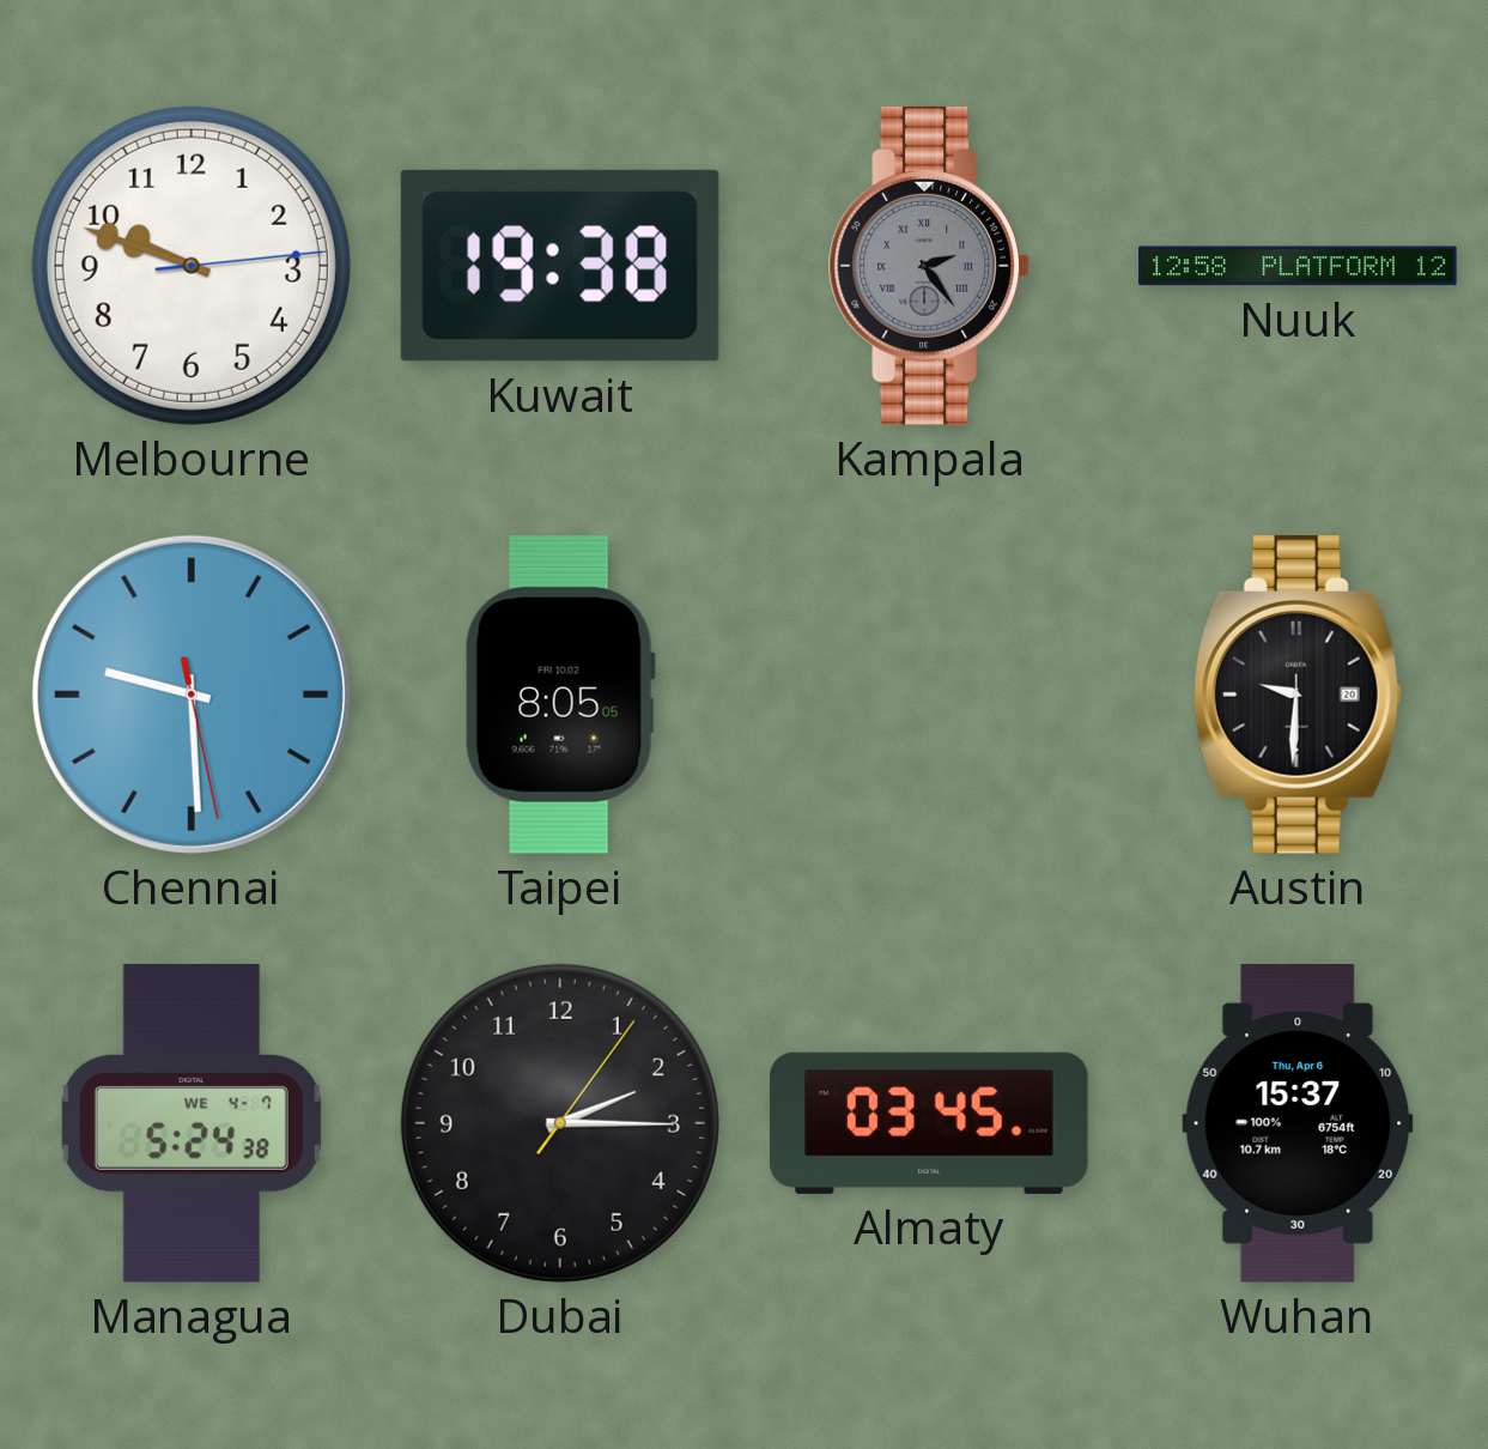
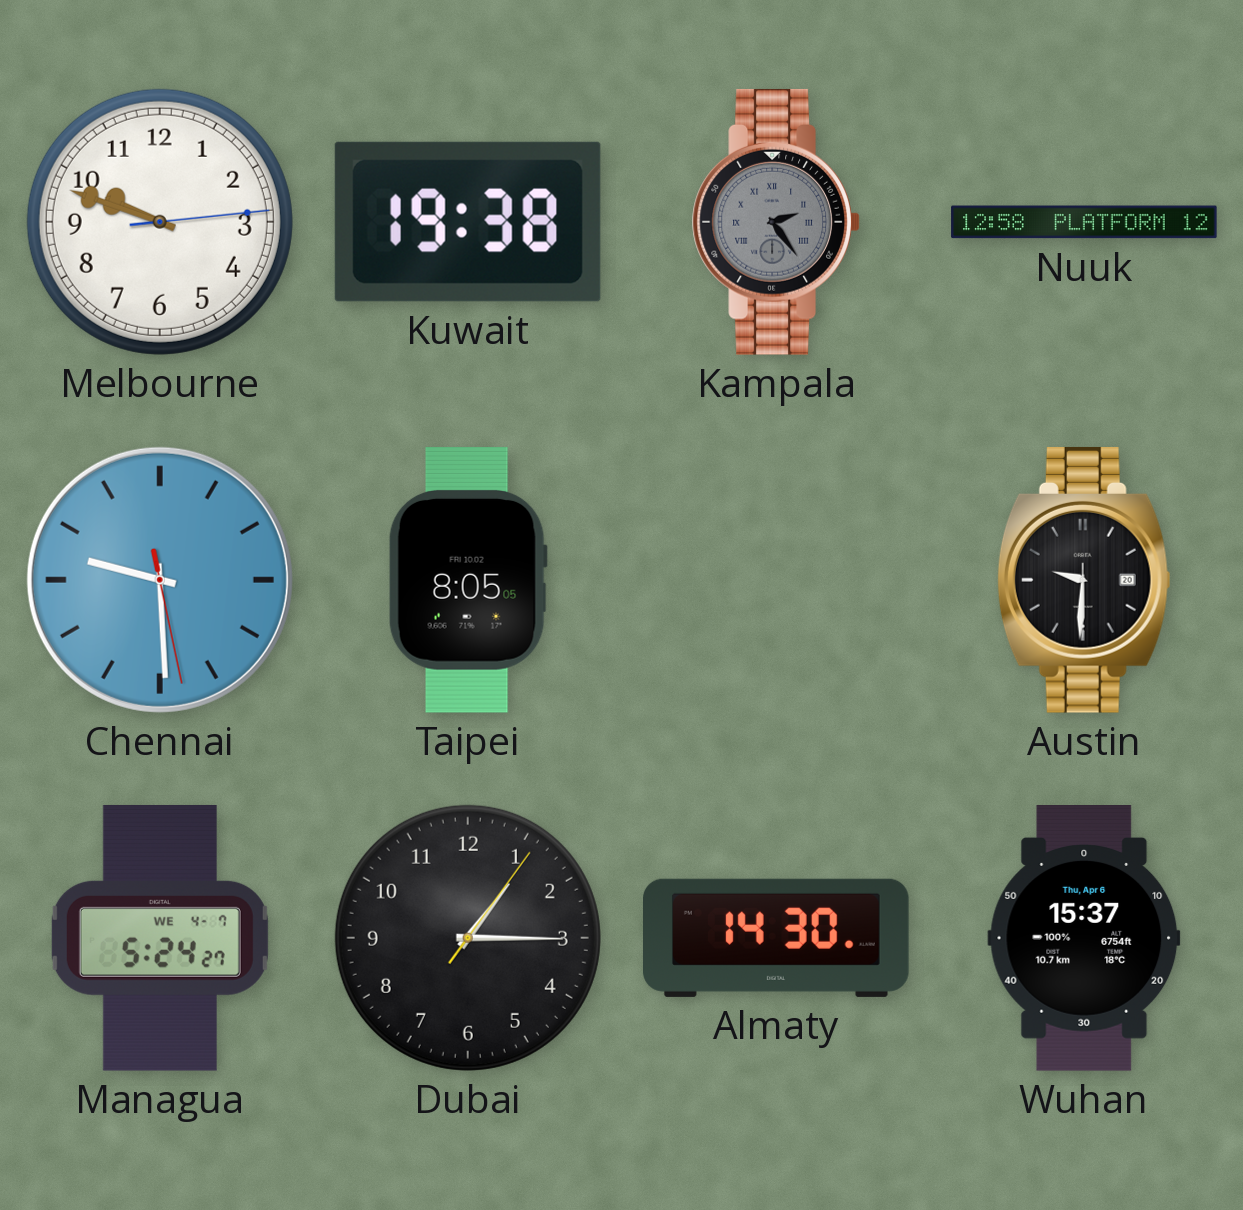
Managua: 5:24:38 -> 5:24:27
Dubai: 2:15 -> 1:15
Almaty: 03:45 -> 14:30
